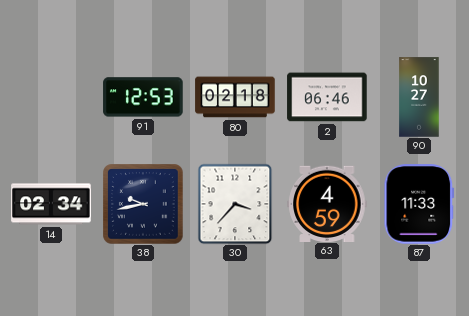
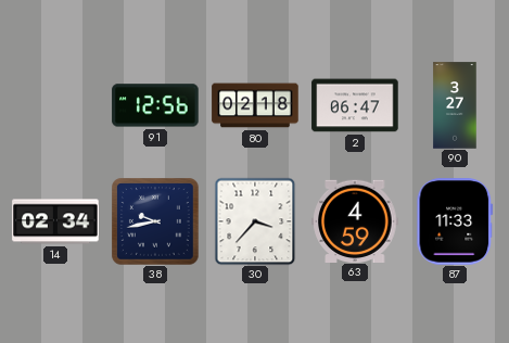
91: 12:53 -> 12:56
2: 06:46 -> 06:47
90: 10:27 -> 3:27
